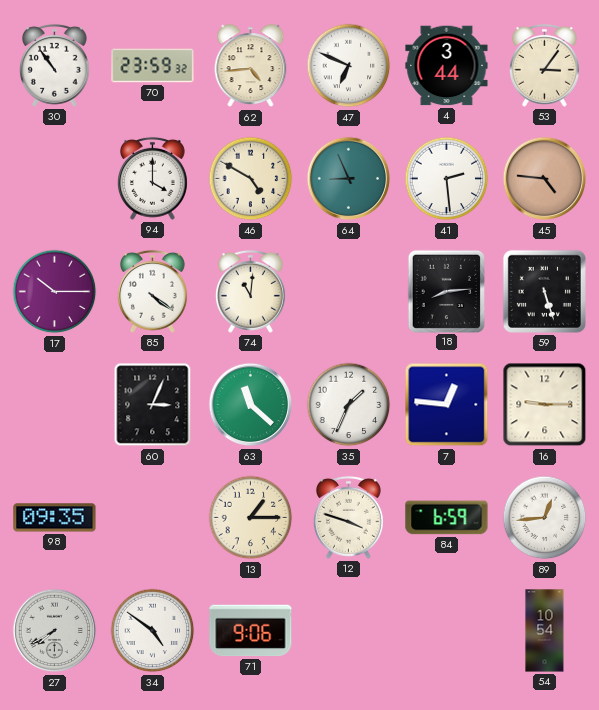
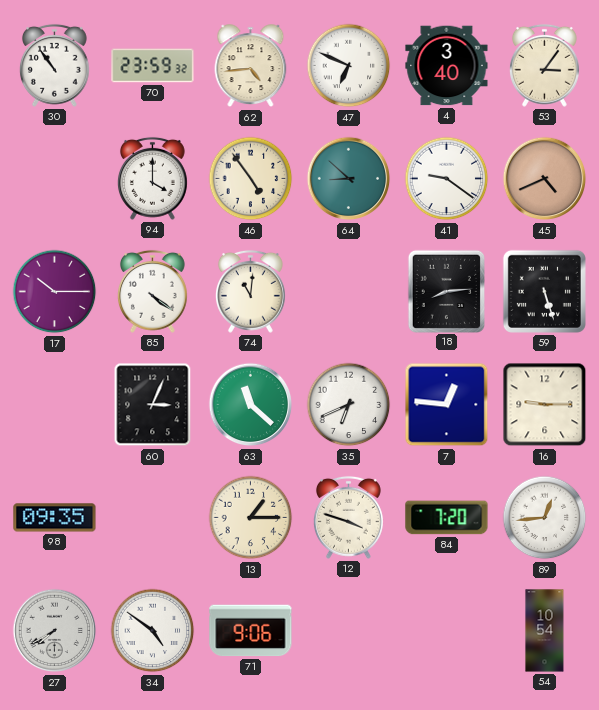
4: 3:44 -> 3:40
46: 4:50 -> 4:54
64: 8:56 -> 8:52
41: 2:29 -> 9:21
45: 4:46 -> 4:41
35: 1:34 -> 6:41
84: 6:59 -> 7:20
